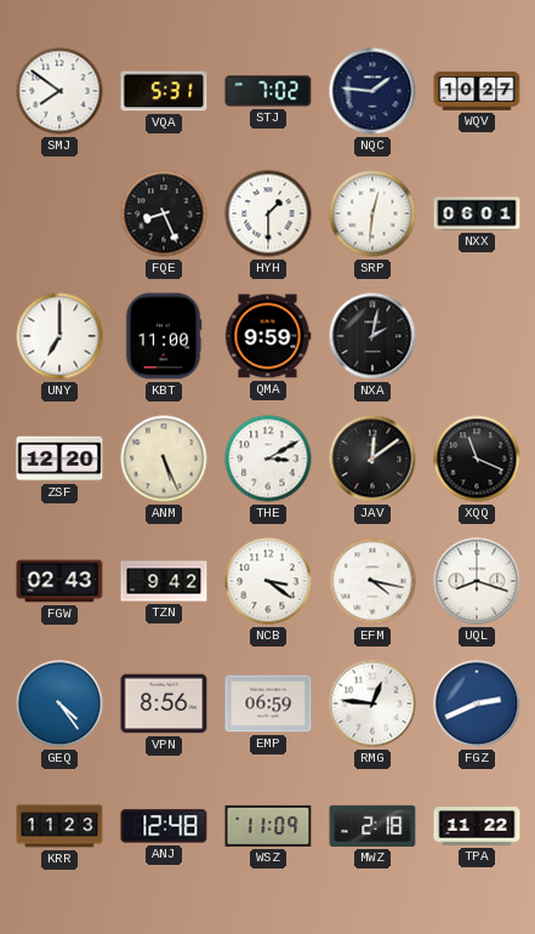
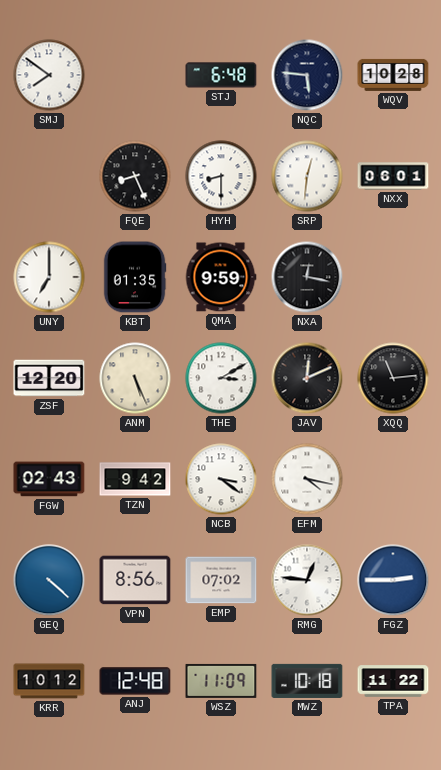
VQA: 5:31 -> none
STJ: 7:02 -> 6:48
NQC: 1:46 -> 5:46
WQV: 10:27 -> 10:28
HYH: 1:30 -> 8:30
KBT: 11:00 -> 01:35
NXA: 2:02 -> 12:17
JAV: 12:09 -> 12:11
XQQ: 11:19 -> 11:14
UQL: 8:18 -> none
GEQ: 4:24 -> 4:22
EMP: 06:59 -> 07:02
FGZ: 2:41 -> 2:45
KRR: 11:23 -> 10:12
MWZ: 2:18 -> 10:18
